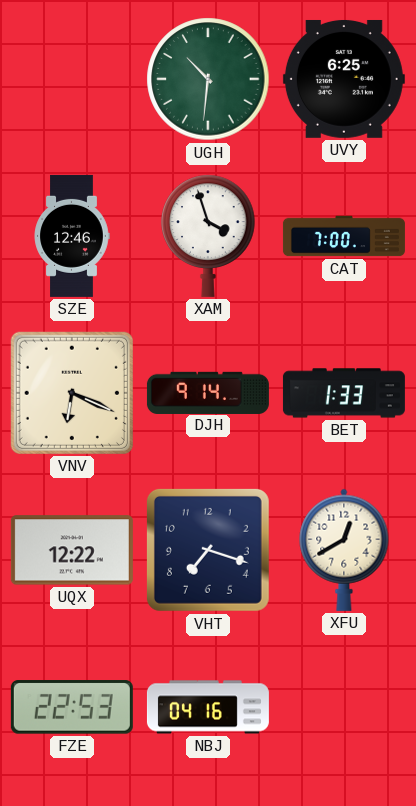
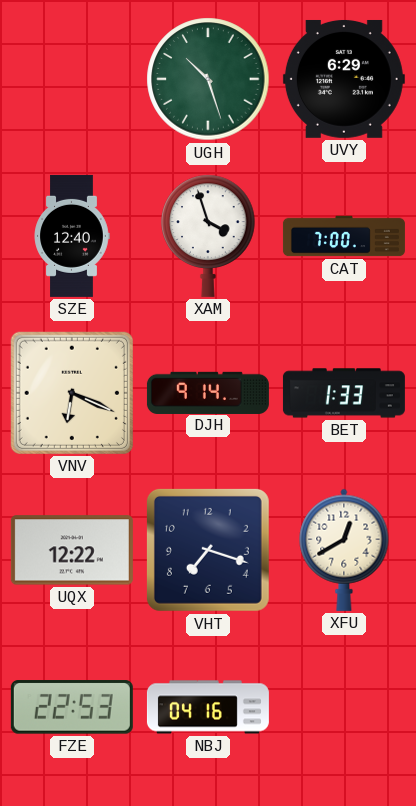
UGH: 10:31 -> 10:27
UVY: 6:25 -> 6:29
SZE: 12:46 -> 12:40
